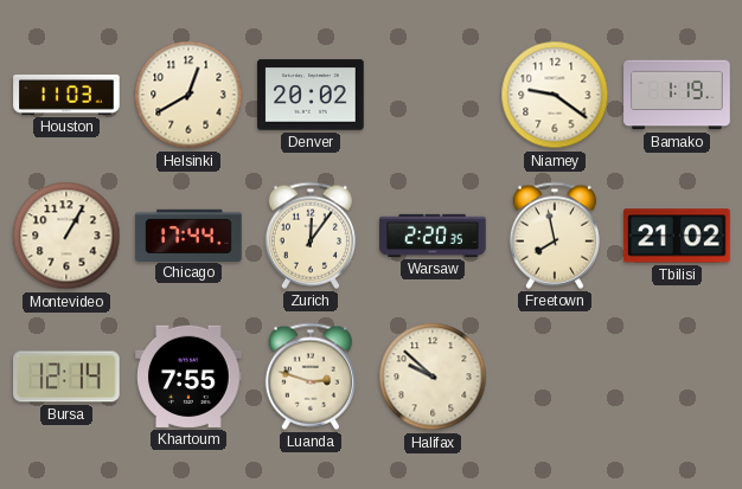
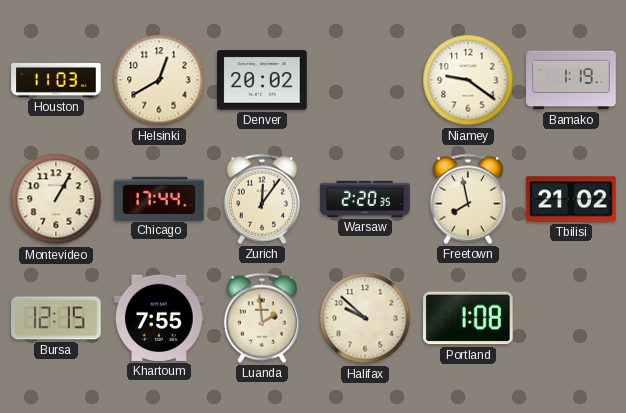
Bursa: 12:14 -> 12:15
Luanda: 2:48 -> 1:59
Portland: none -> 1:08
